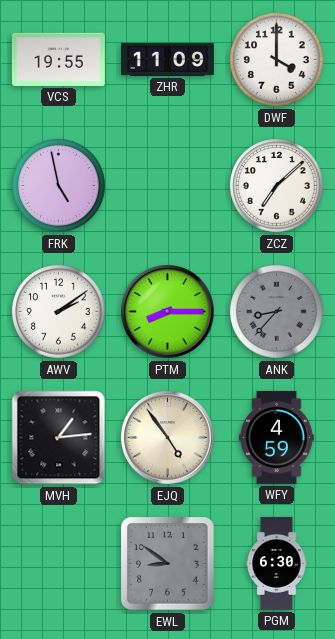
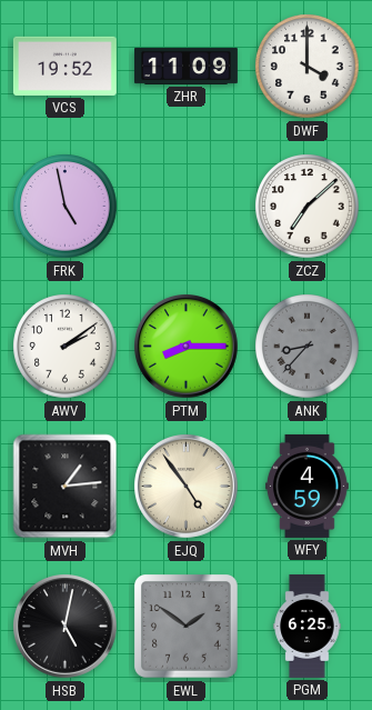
VCS: 19:55 -> 19:52
HSB: none -> 5:02
EWL: 8:51 -> 1:51
PGM: 6:30 -> 6:25
